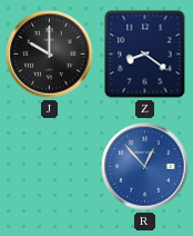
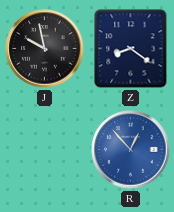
J: 10:00 -> 9:58
